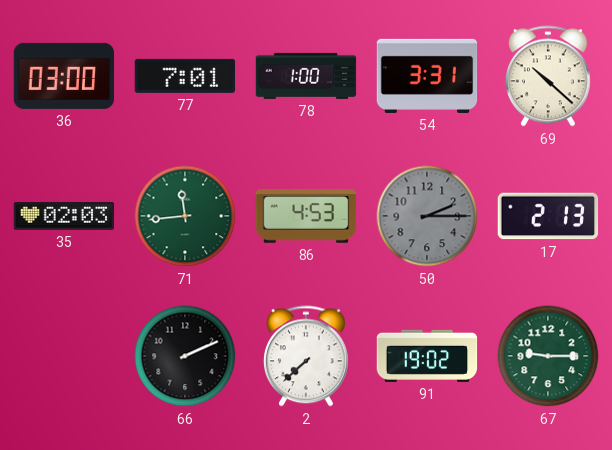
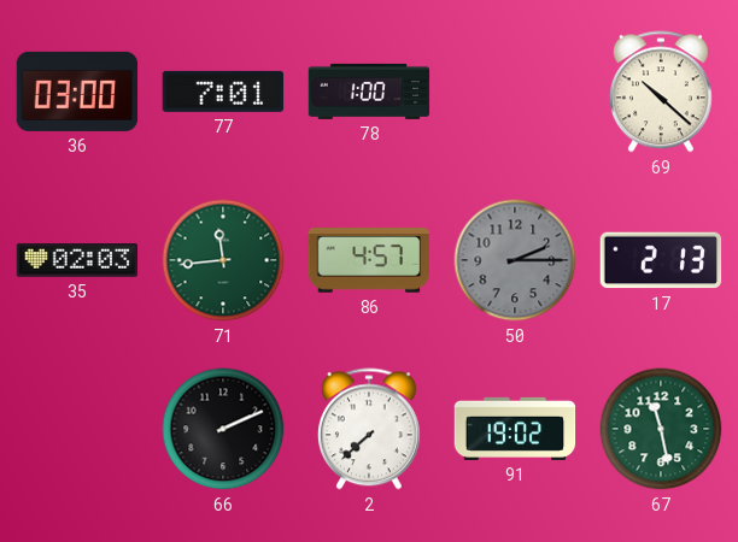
54: 3:31 -> none
86: 4:53 -> 4:57
67: 9:15 -> 11:28
